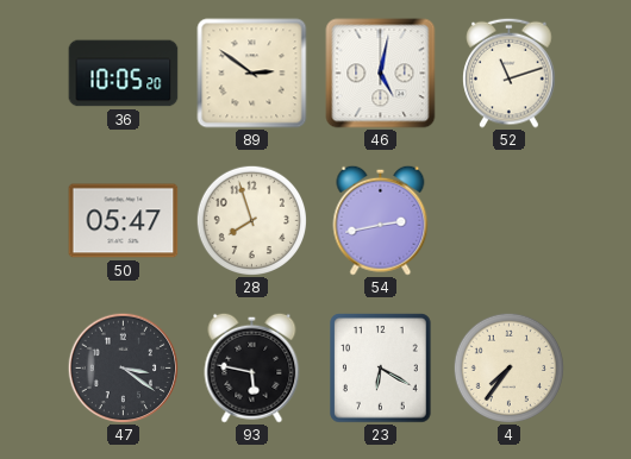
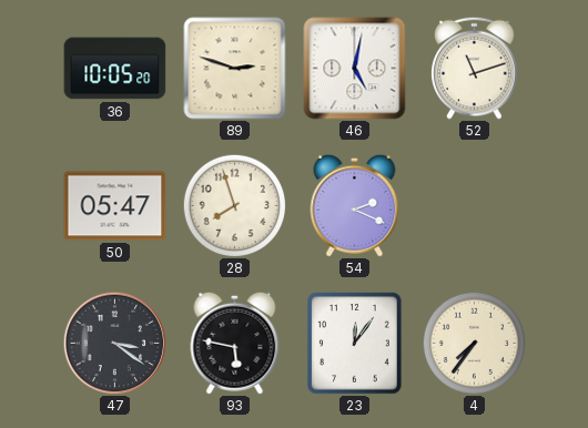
89: 2:51 -> 2:48
54: 2:43 -> 2:19
23: 6:20 -> 12:06
